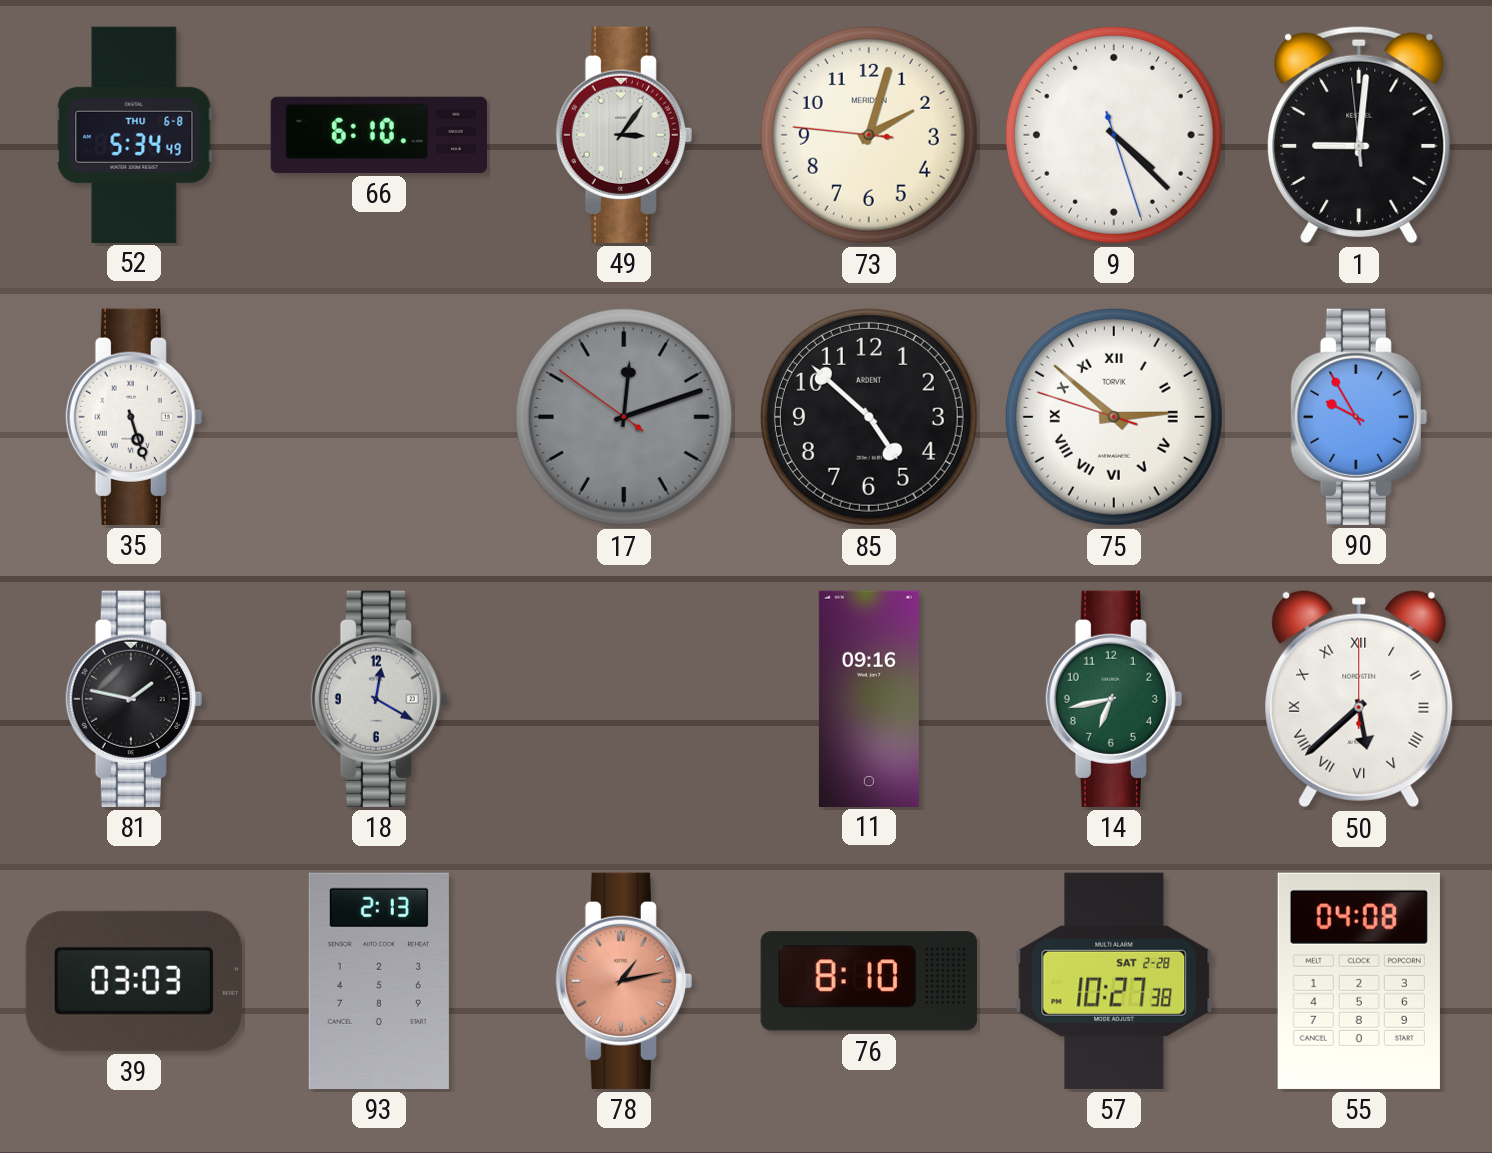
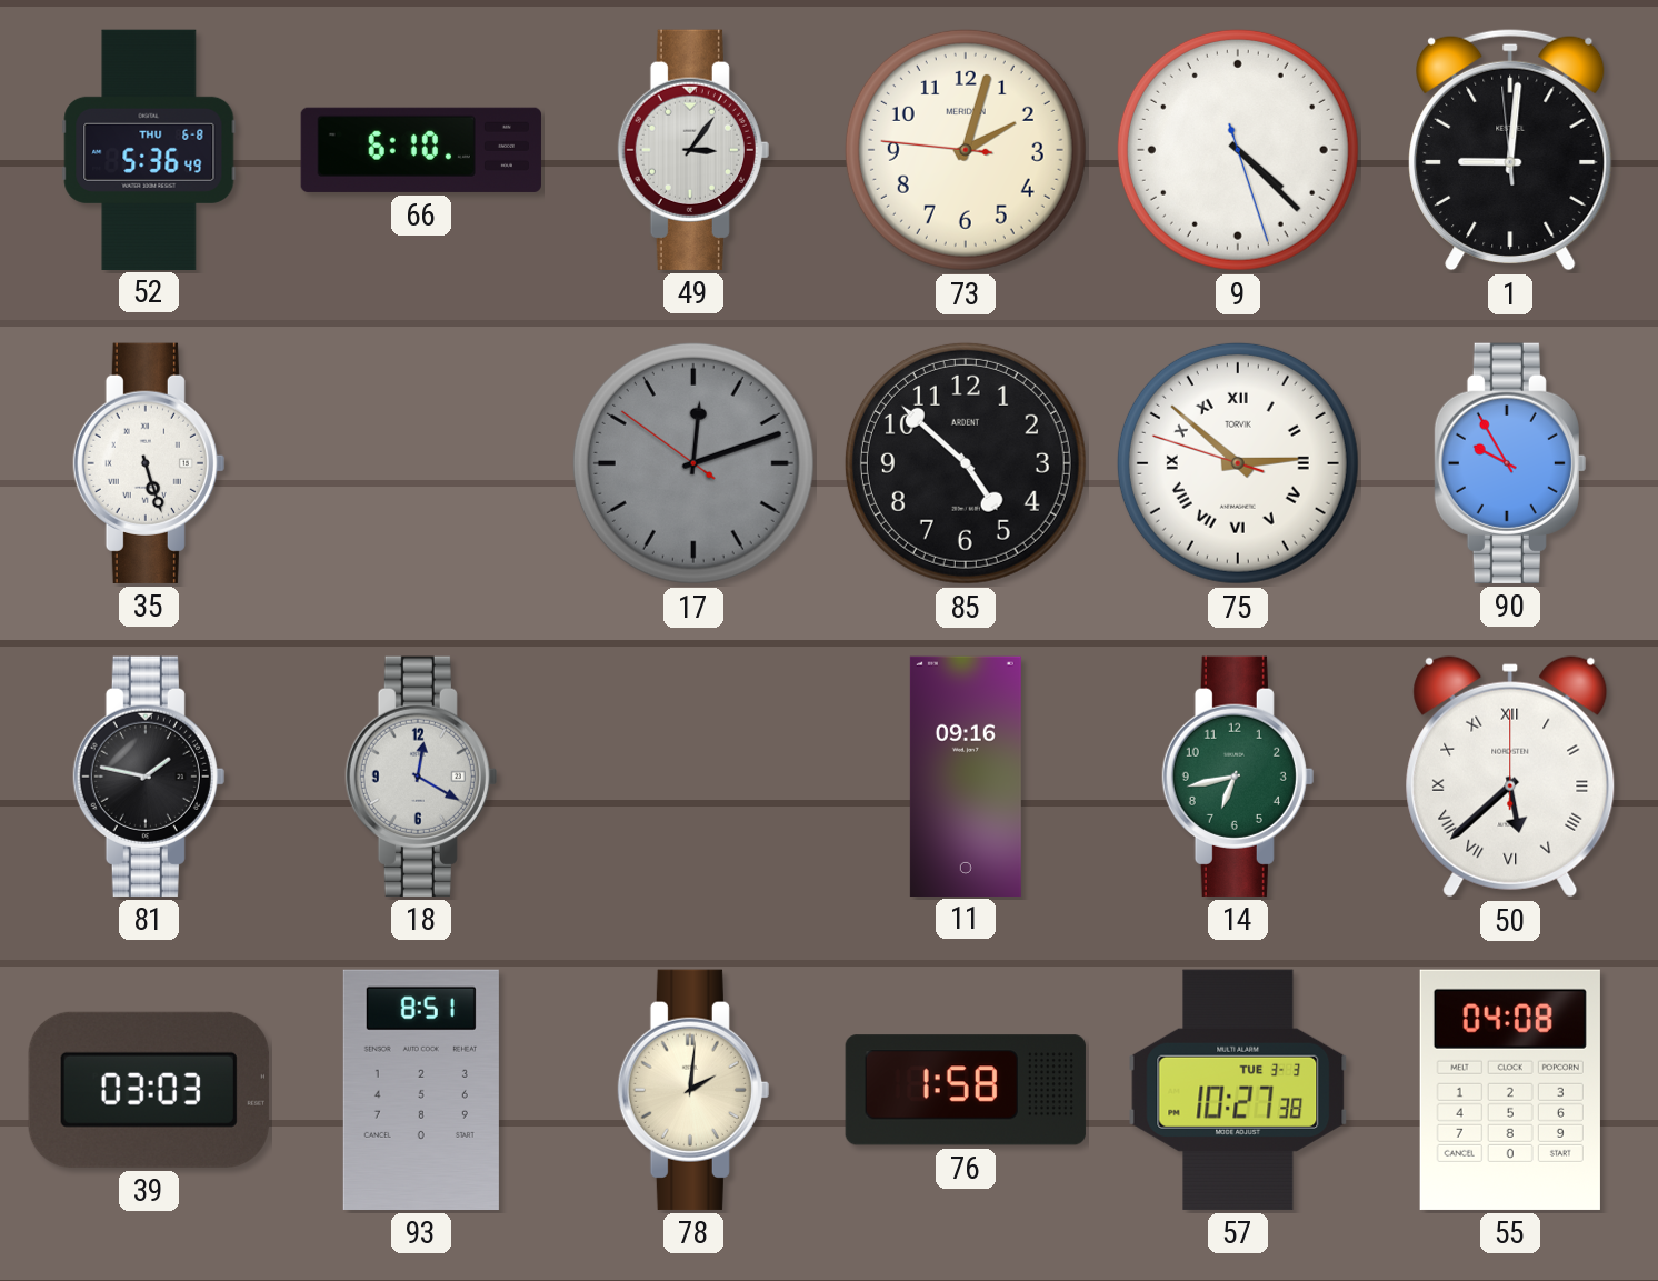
52: 5:34 -> 5:36
93: 2:13 -> 8:51
78: 1:13 -> 2:01
78 dial: salmon -> cream
76: 8:10 -> 1:58
57 date: SAT 2-28 -> TUE 3-3
